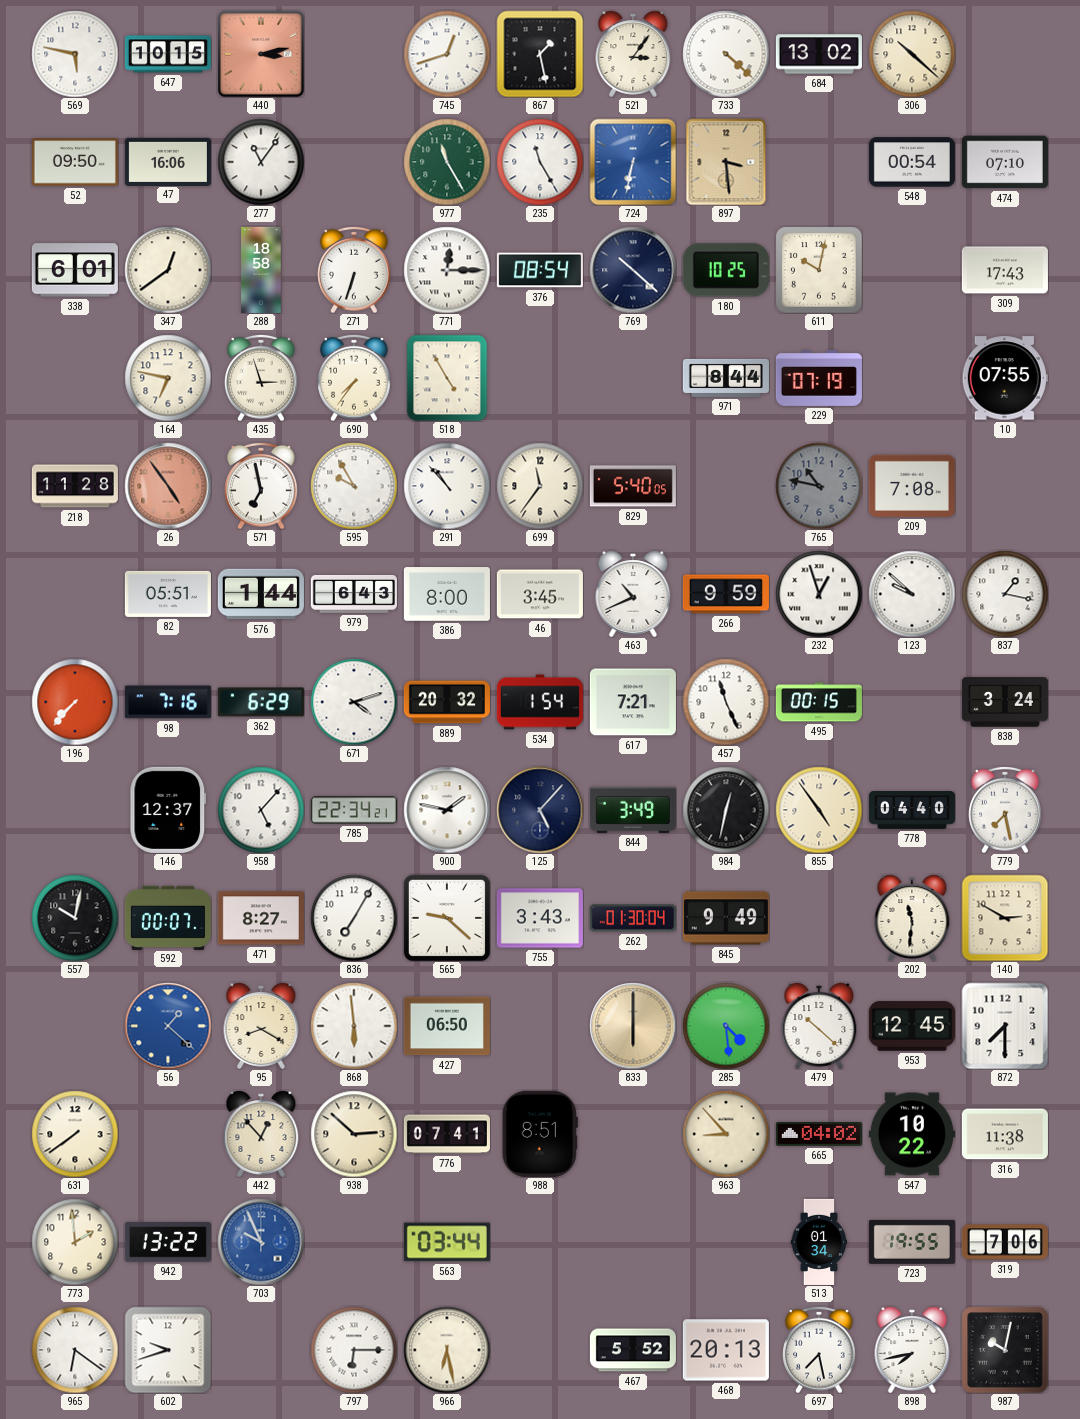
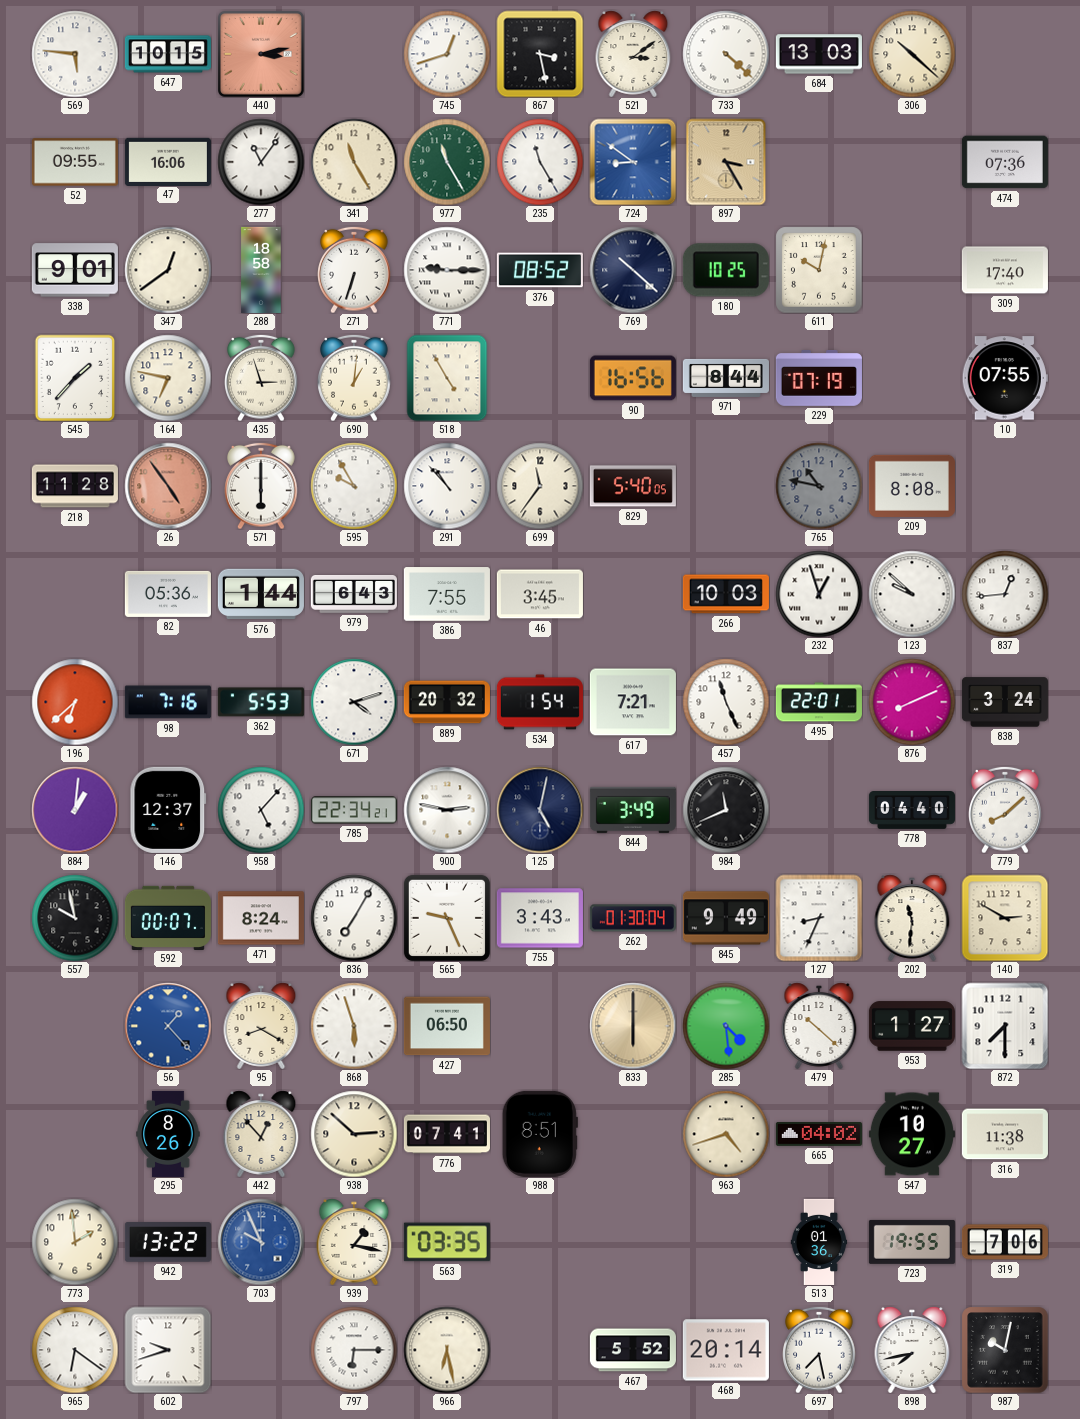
569: 5:47 -> 5:46
867: 1:28 -> 3:28
521: 3:06 -> 3:09
684: 13:02 -> 13:03
52: 09:50 -> 09:55
341: none -> 11:25
724: 6:32 -> 8:51
897: 3:29 -> 3:25
548: 00:54 -> none
474: 07:10 -> 07:36
338: 6:01 -> 9:01
771: 12:15 -> 9:15
376: 08:54 -> 08:52
309: 17:43 -> 17:40
545: none -> 1:37
690: 7:36 -> 1:01
90: none -> 16:56
571: 6:58 -> 6:00
209: 7:08 -> 8:08
82: 05:51 -> 05:36
386: 8:00 -> 7:55
463: 10:41 -> none
266: 9:59 -> 10:03
837: 1:17 -> 12:44
196: 7:37 -> 6:38
362: 6:29 -> 5:53
495: 00:15 -> 22:01
876: none -> 8:11
884: none -> 1:01
900: 1:47 -> 2:47
125: 5:07 -> 5:02
984: 12:32 -> 11:41
855: 4:54 -> none
779: 7:28 -> 8:08
557: 10:02 -> 9:58
471: 8:27 -> 8:24
565: 9:22 -> 9:26
127: none -> 8:34
56: 1:22 -> 1:23
868: 5:59 -> 5:57
953: 12:45 -> 1:27
631: 7:39 -> none
295: none -> 8:26
963: 8:53 -> 4:42
547: 10:22 -> 10:27
939: none -> 1:17
563: 03:44 -> 03:35
513: 01:34 -> 01:36
468: 20:13 -> 20:14
